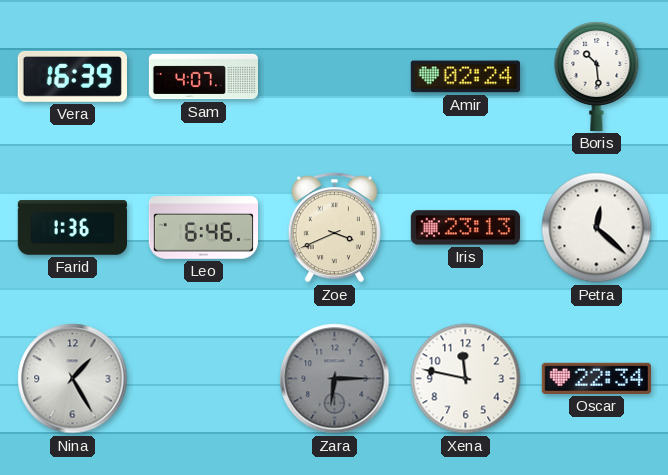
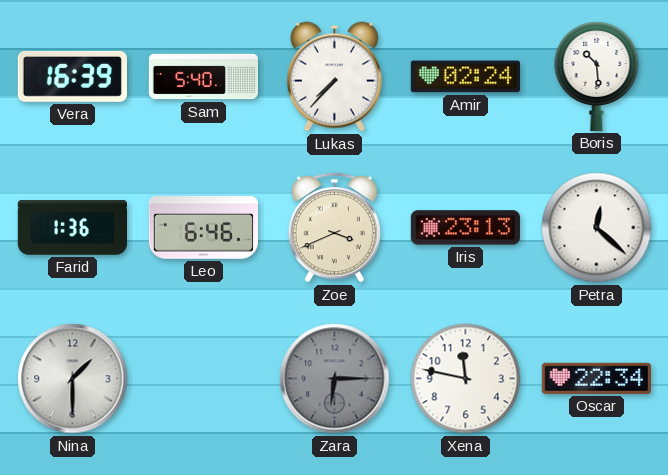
Sam: 4:07 -> 5:40
Lukas: none -> 7:37
Nina: 1:25 -> 1:30
